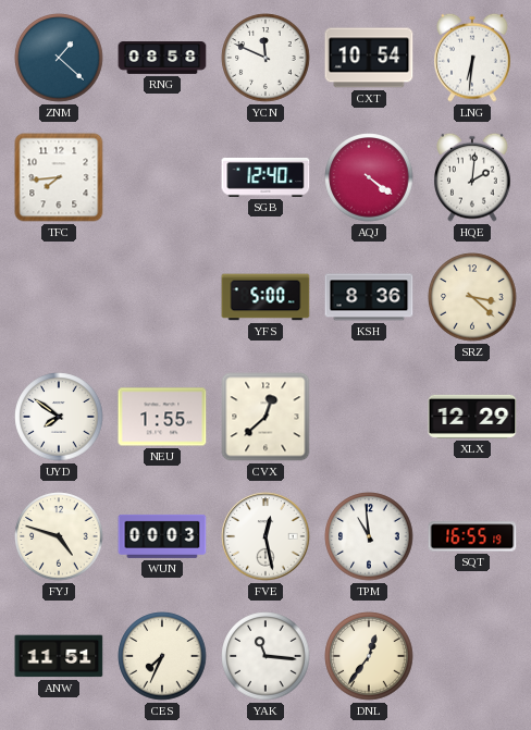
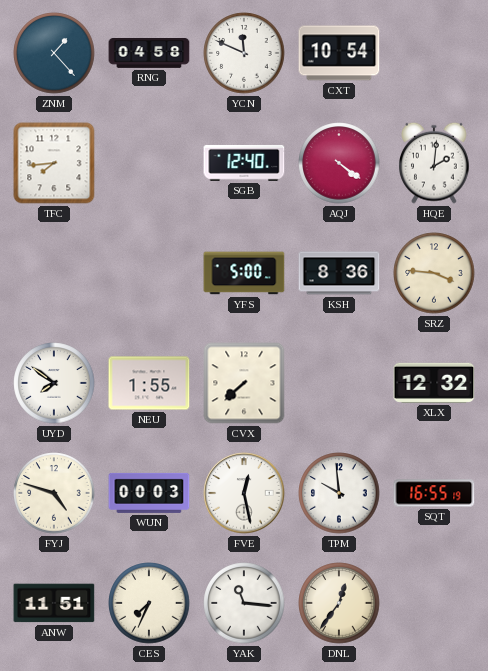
ZNM: 1:22 -> 1:23
RNG: 08:58 -> 04:58
LNG: 6:31 -> none
SRZ: 3:22 -> 3:46
CVX: 12:38 -> 7:38
XLX: 12:29 -> 12:32
TPM: 10:59 -> 9:59
